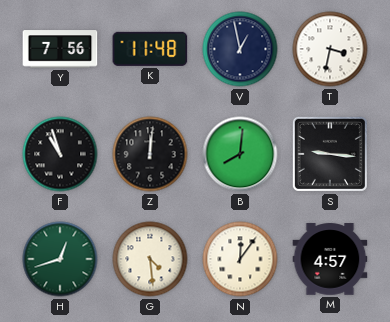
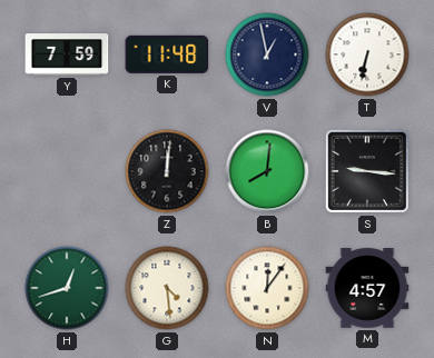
Y: 7:56 -> 7:59
T: 3:32 -> 6:32
F: 10:57 -> none
